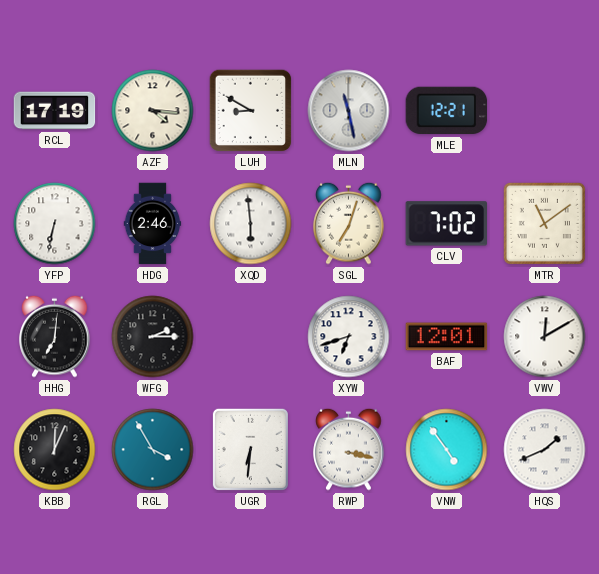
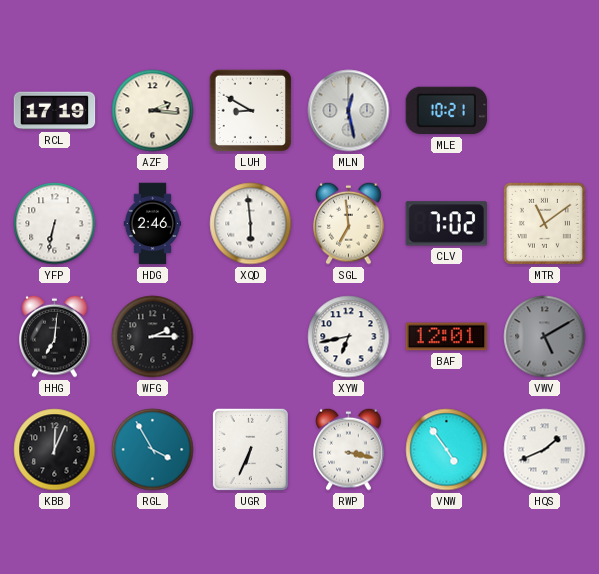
AZF: 4:16 -> 2:16
MLN: 11:28 -> 12:28
MLE: 12:21 -> 10:21
SGL: 7:03 -> 6:59
XYW: 6:42 -> 6:43
VWV: 12:10 -> 5:10
VWV dial: white -> grey
UGR: 6:31 -> 6:34
